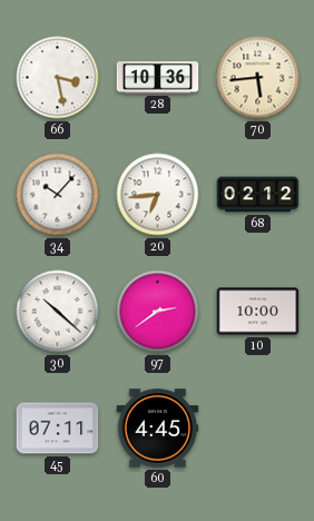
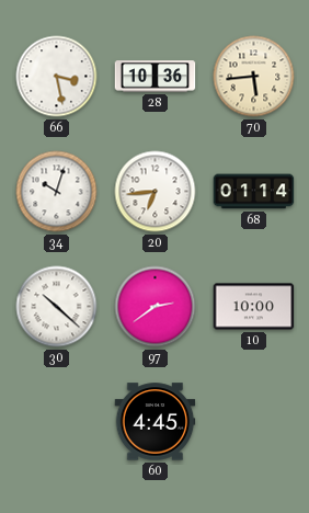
34: 10:07 -> 10:03
68: 02:12 -> 01:14
45: 07:11 -> none
